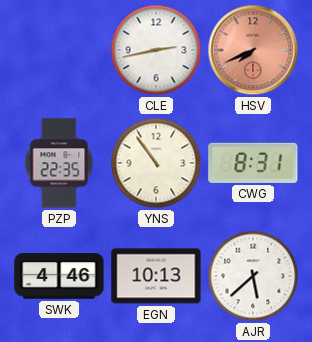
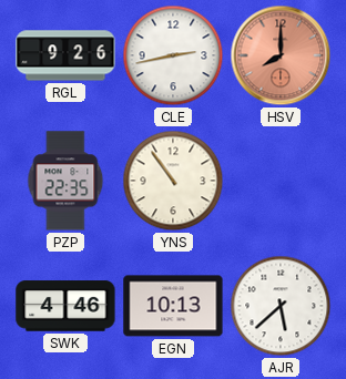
RGL: none -> 9:26
HSV: 7:41 -> 8:00
CWG: 8:31 -> none
